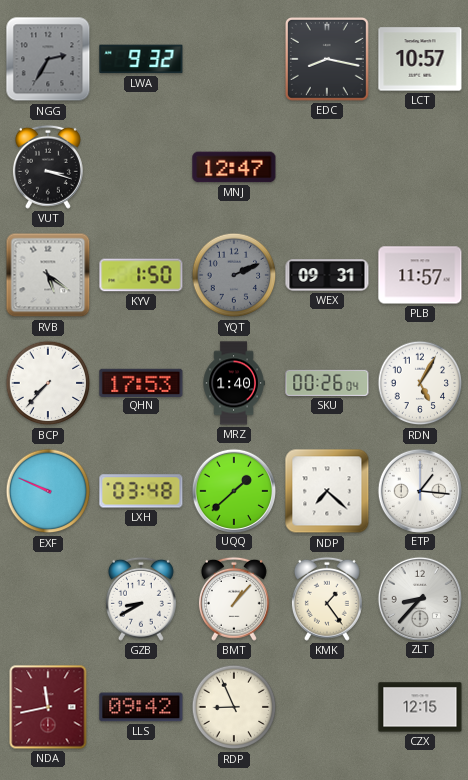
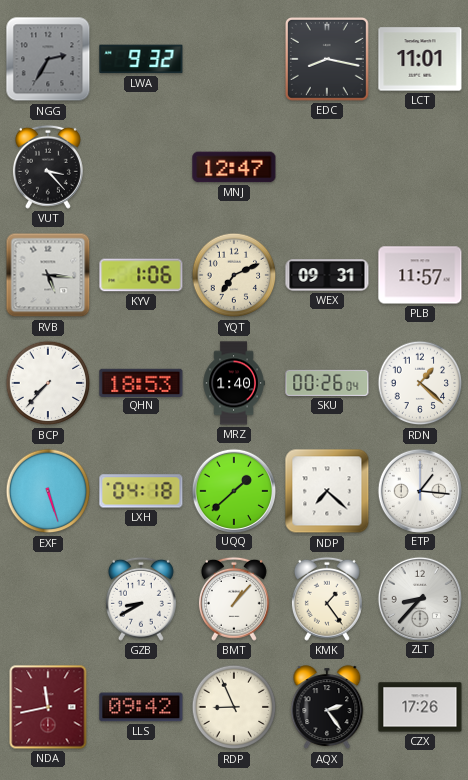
LCT: 10:57 -> 11:01
VUT: 3:18 -> 3:23
RVB: 5:21 -> 5:16
KYV: 1:50 -> 1:06
YQT: 2:11 -> 7:11
YQT dial: grey -> cream
QHN: 17:53 -> 18:53
RDN: 5:05 -> 1:22
EXF: 9:49 -> 5:27
LXH: 03:48 -> 04:18
AQX: none -> 2:24
CZX: 12:15 -> 17:26
